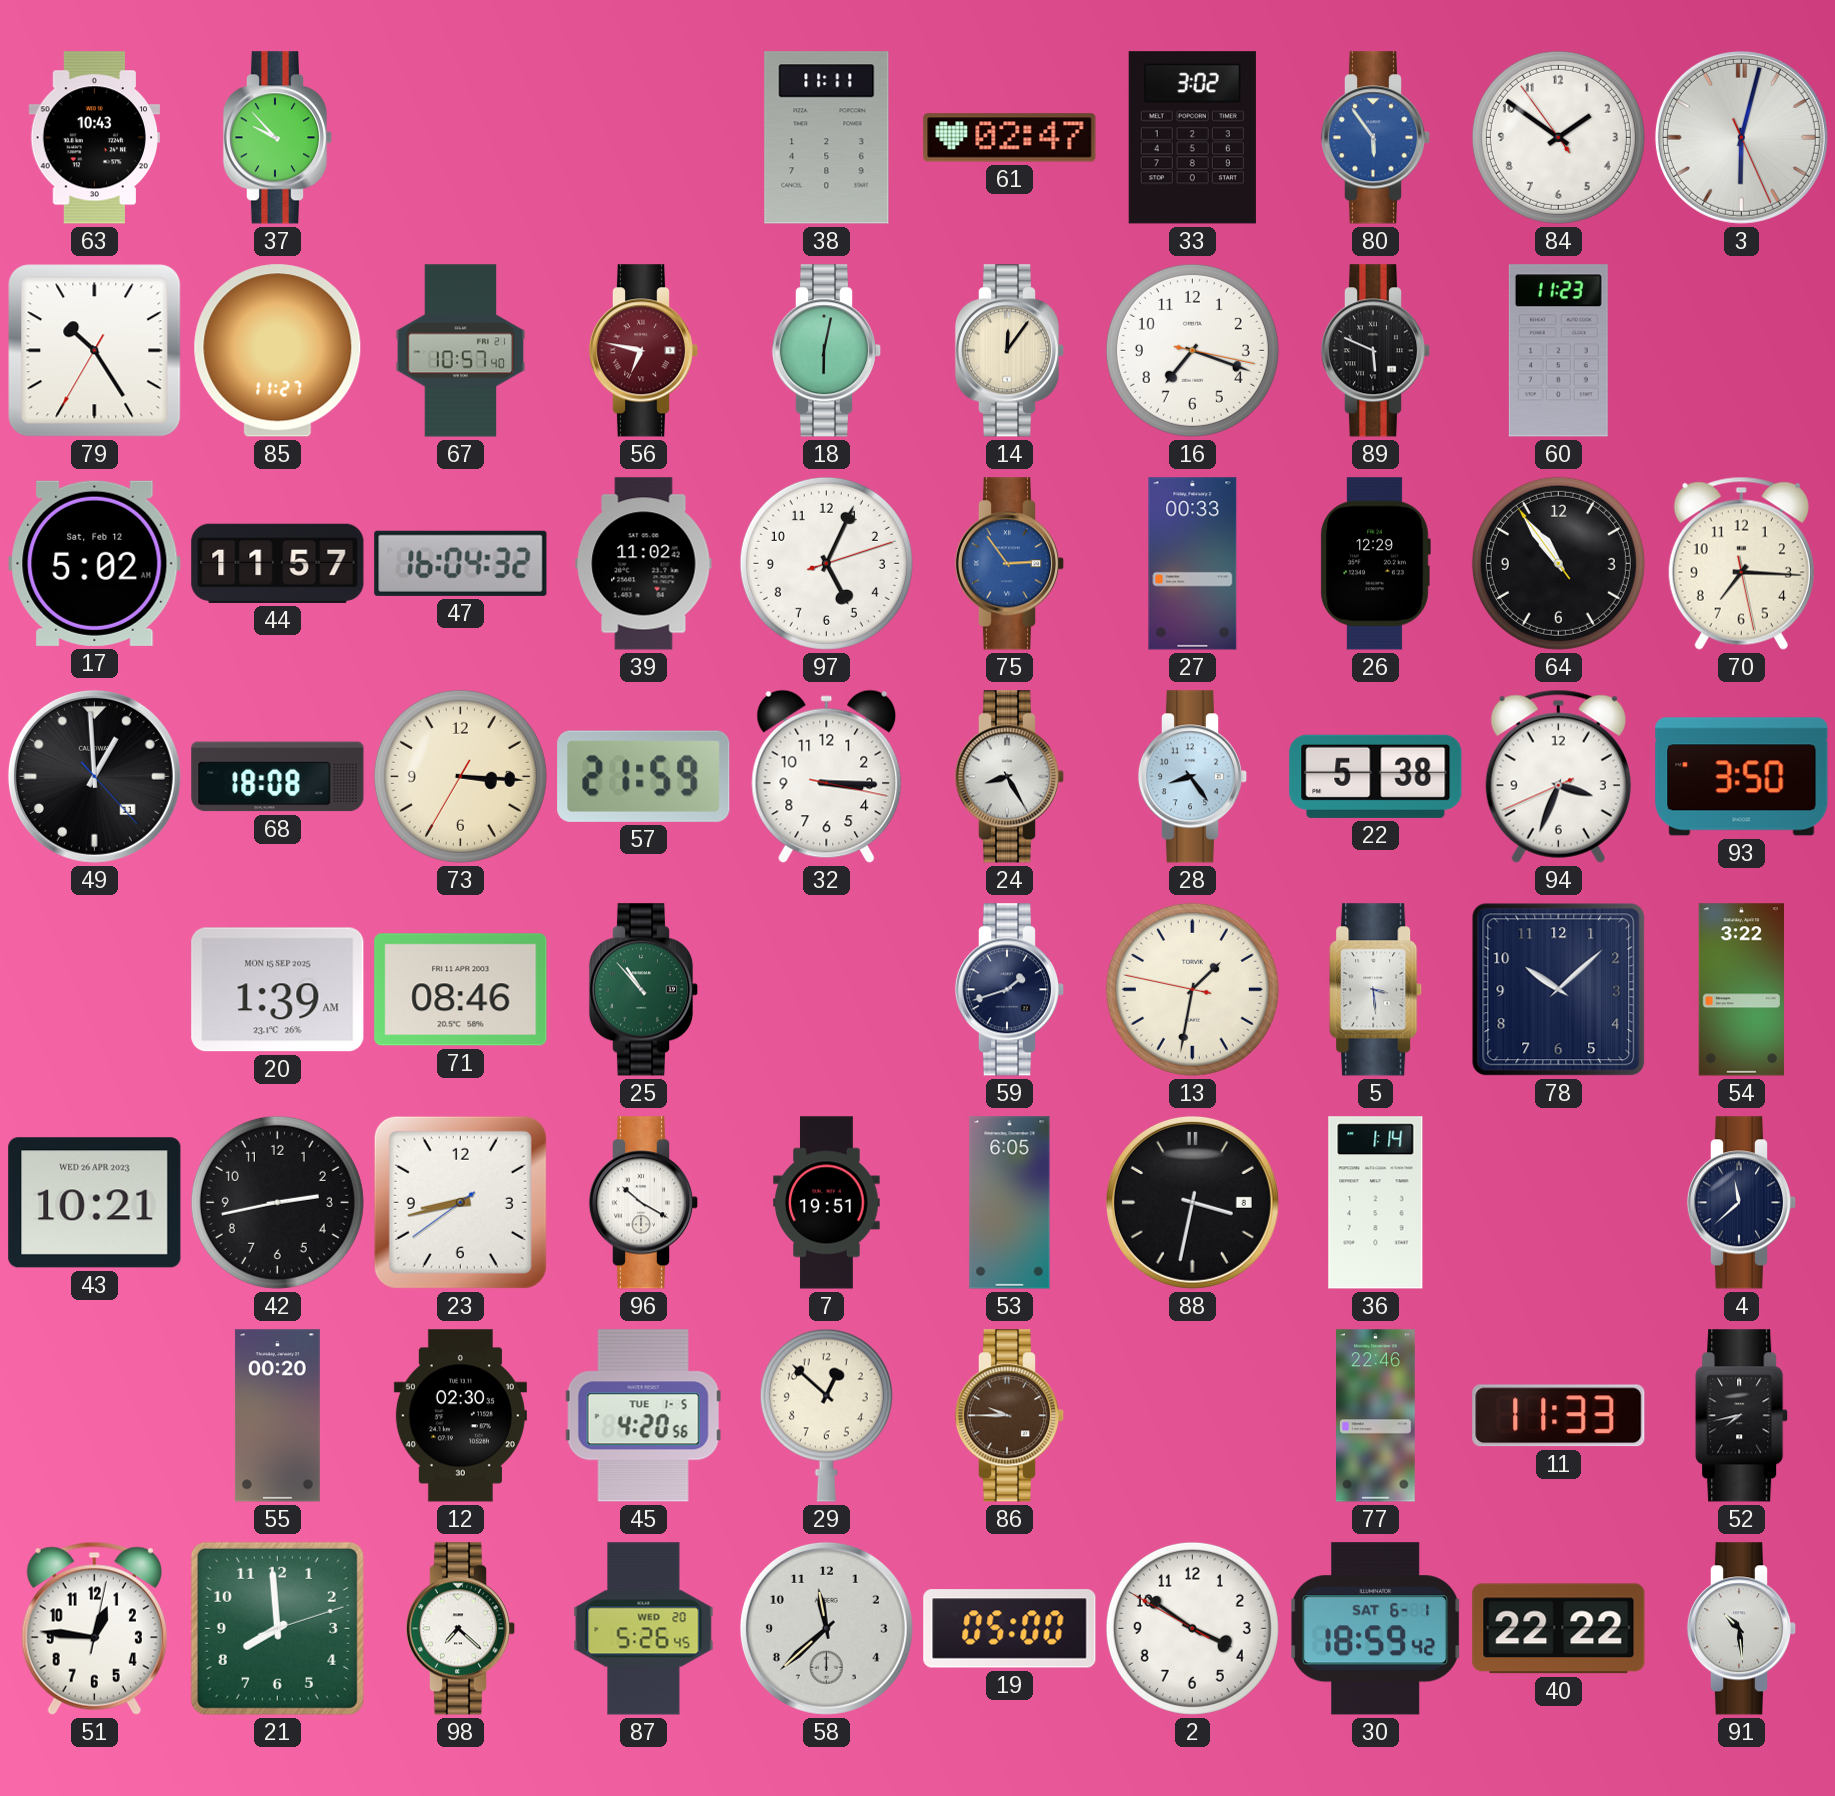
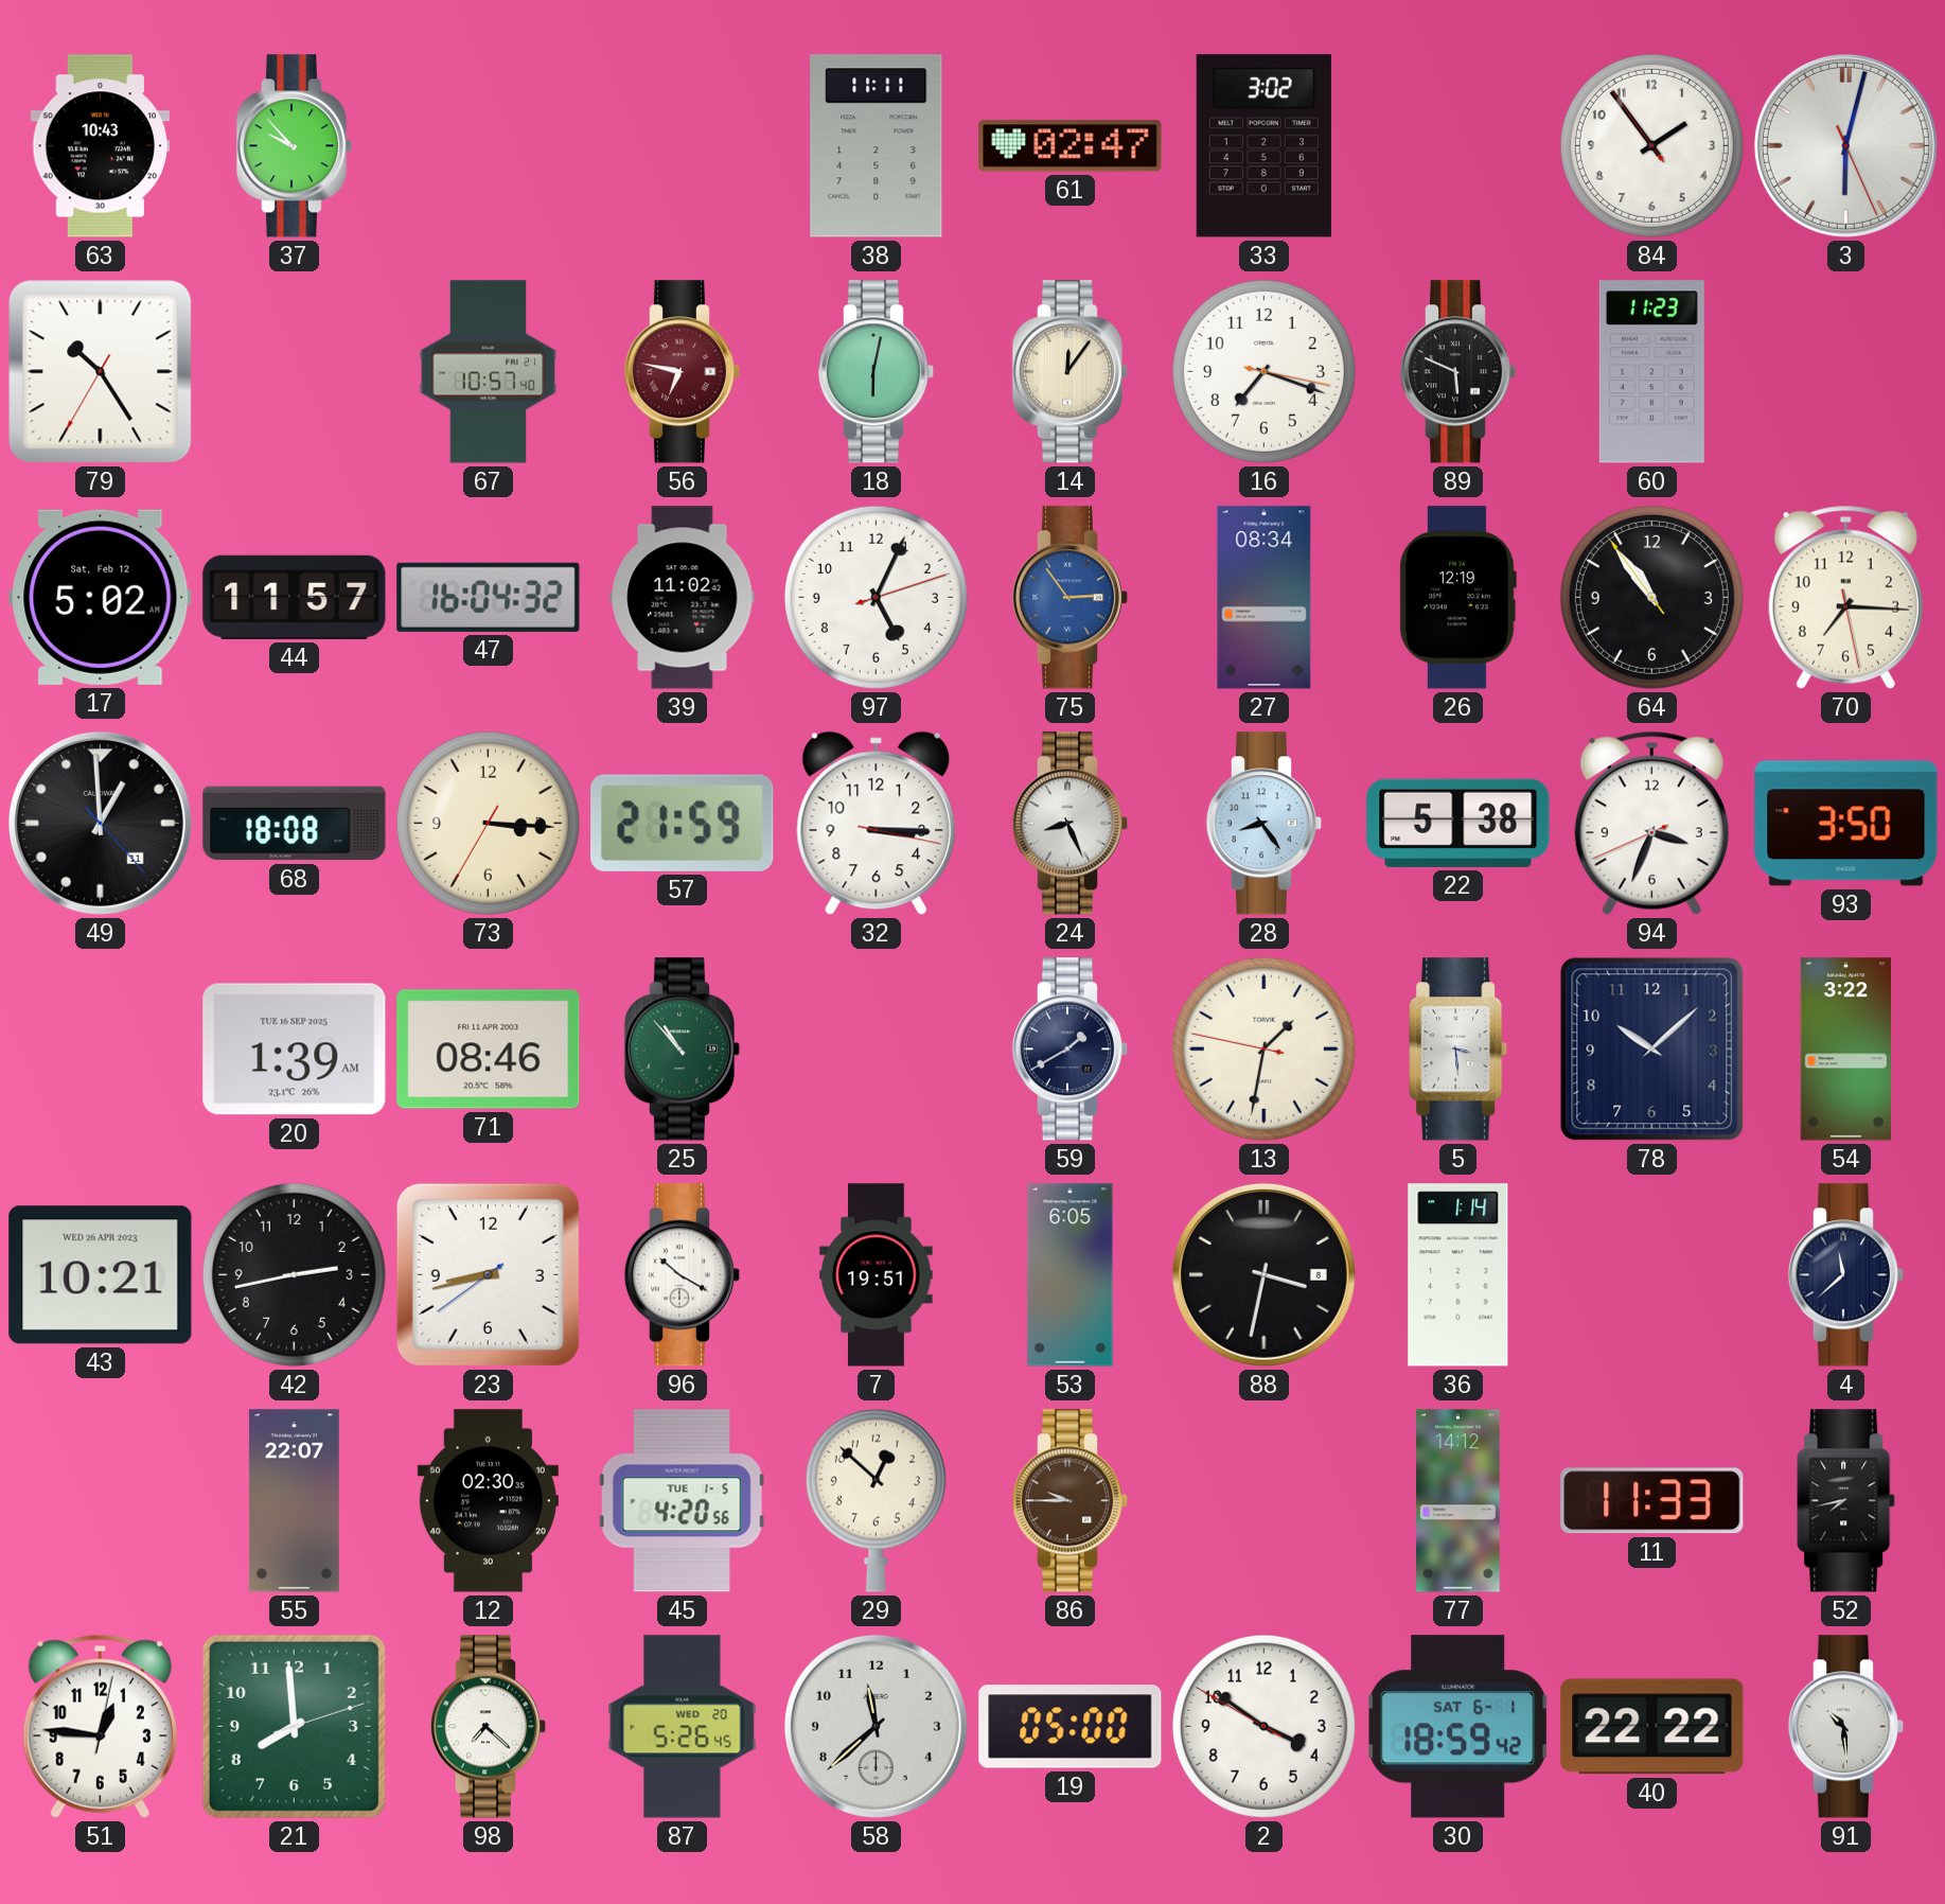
80: 5:54 -> none
84: 1:50 -> 1:53
85: 11:27 -> none
27: 00:33 -> 08:34
26: 12:29 -> 12:19
24: 8:25 -> 8:26
20 date: MON 15 SEP 2025 -> TUE 16 SEP 2025
59: 1:42 -> 1:40
55: 00:20 -> 22:07
77: 22:46 -> 14:12
